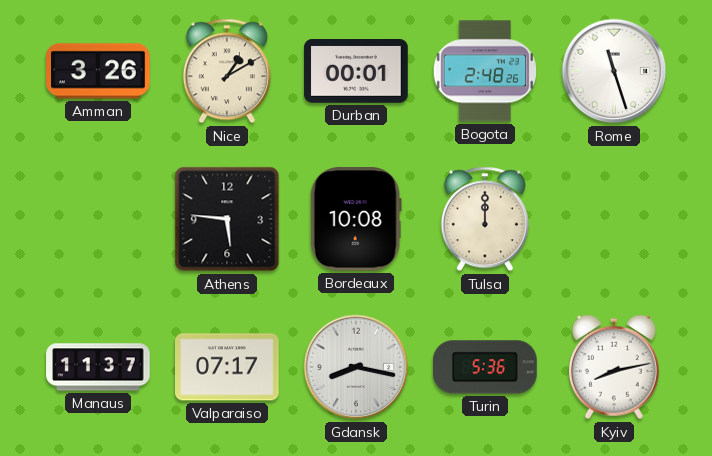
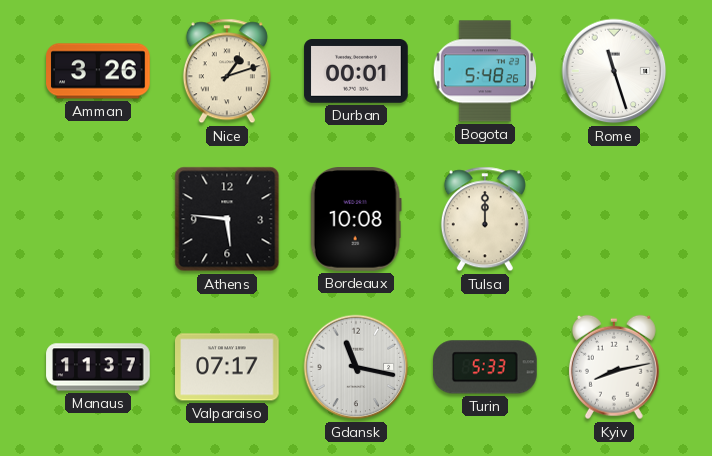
Nice: 1:10 -> 1:12
Bogota: 2:48 -> 5:48
Gdansk: 8:17 -> 11:17
Turin: 5:36 -> 5:33
